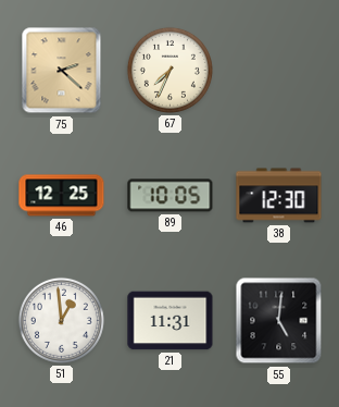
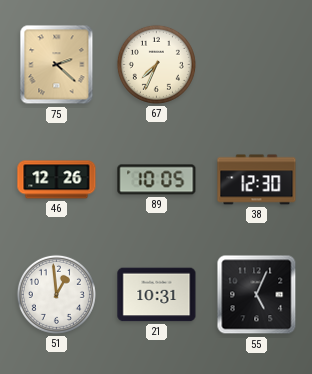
46: 12:25 -> 12:26
21: 11:31 -> 10:31
55: 5:01 -> 5:04
